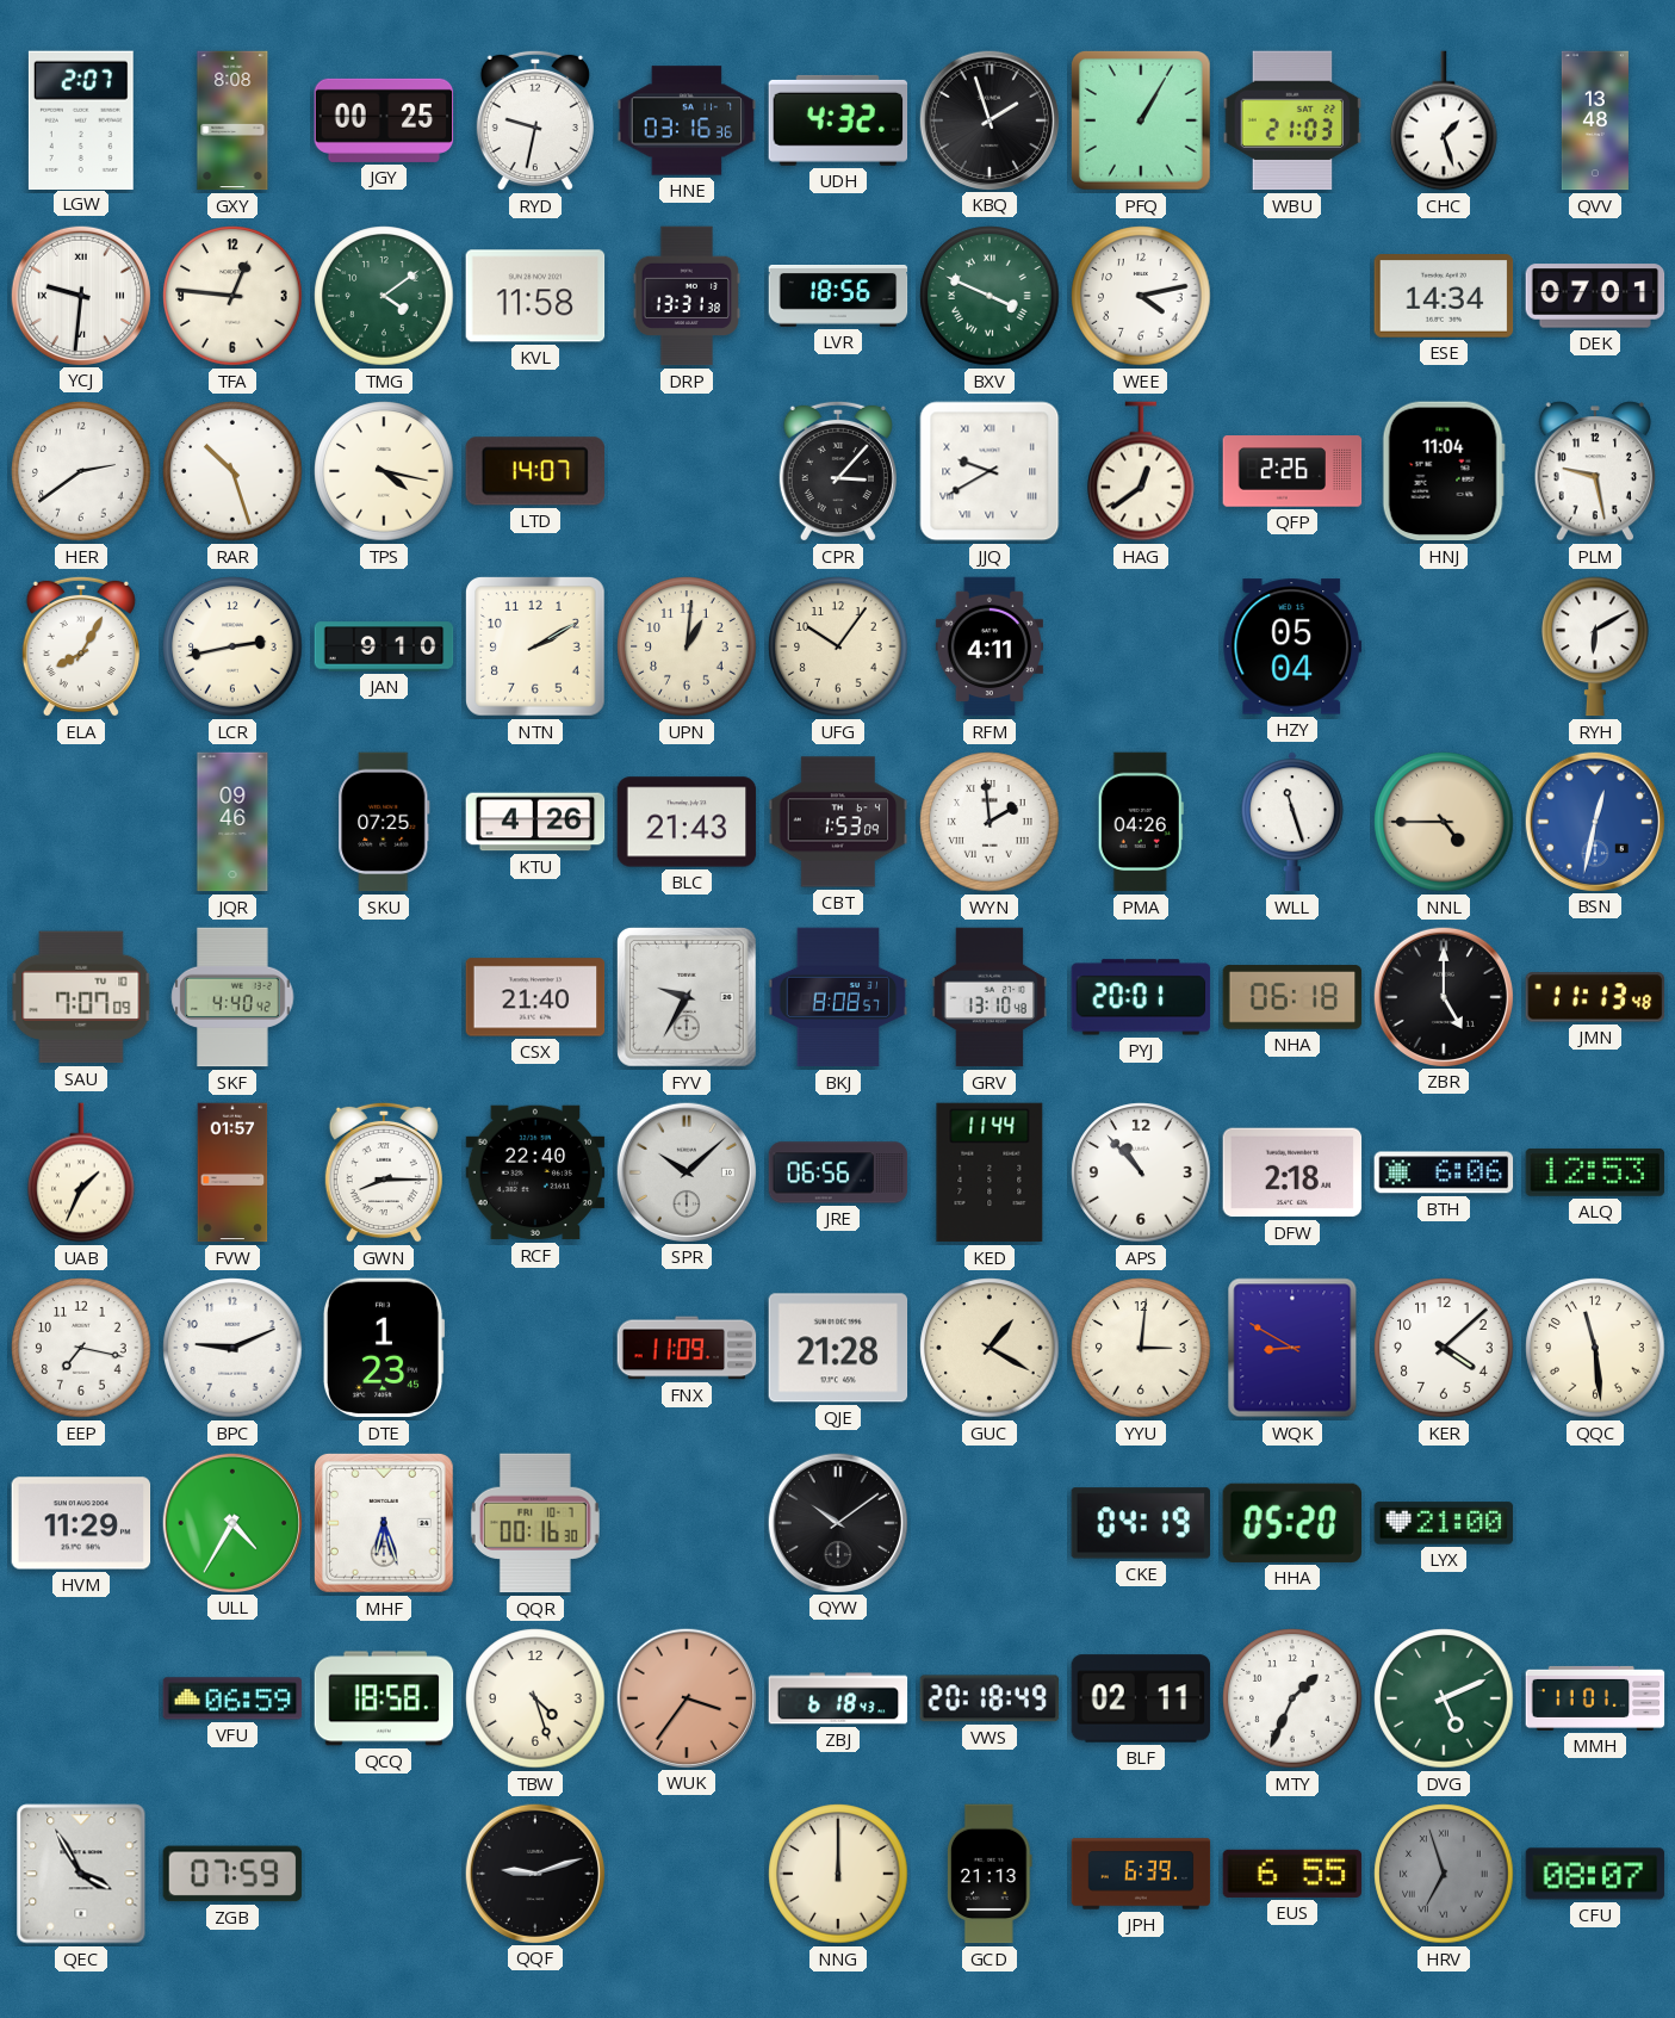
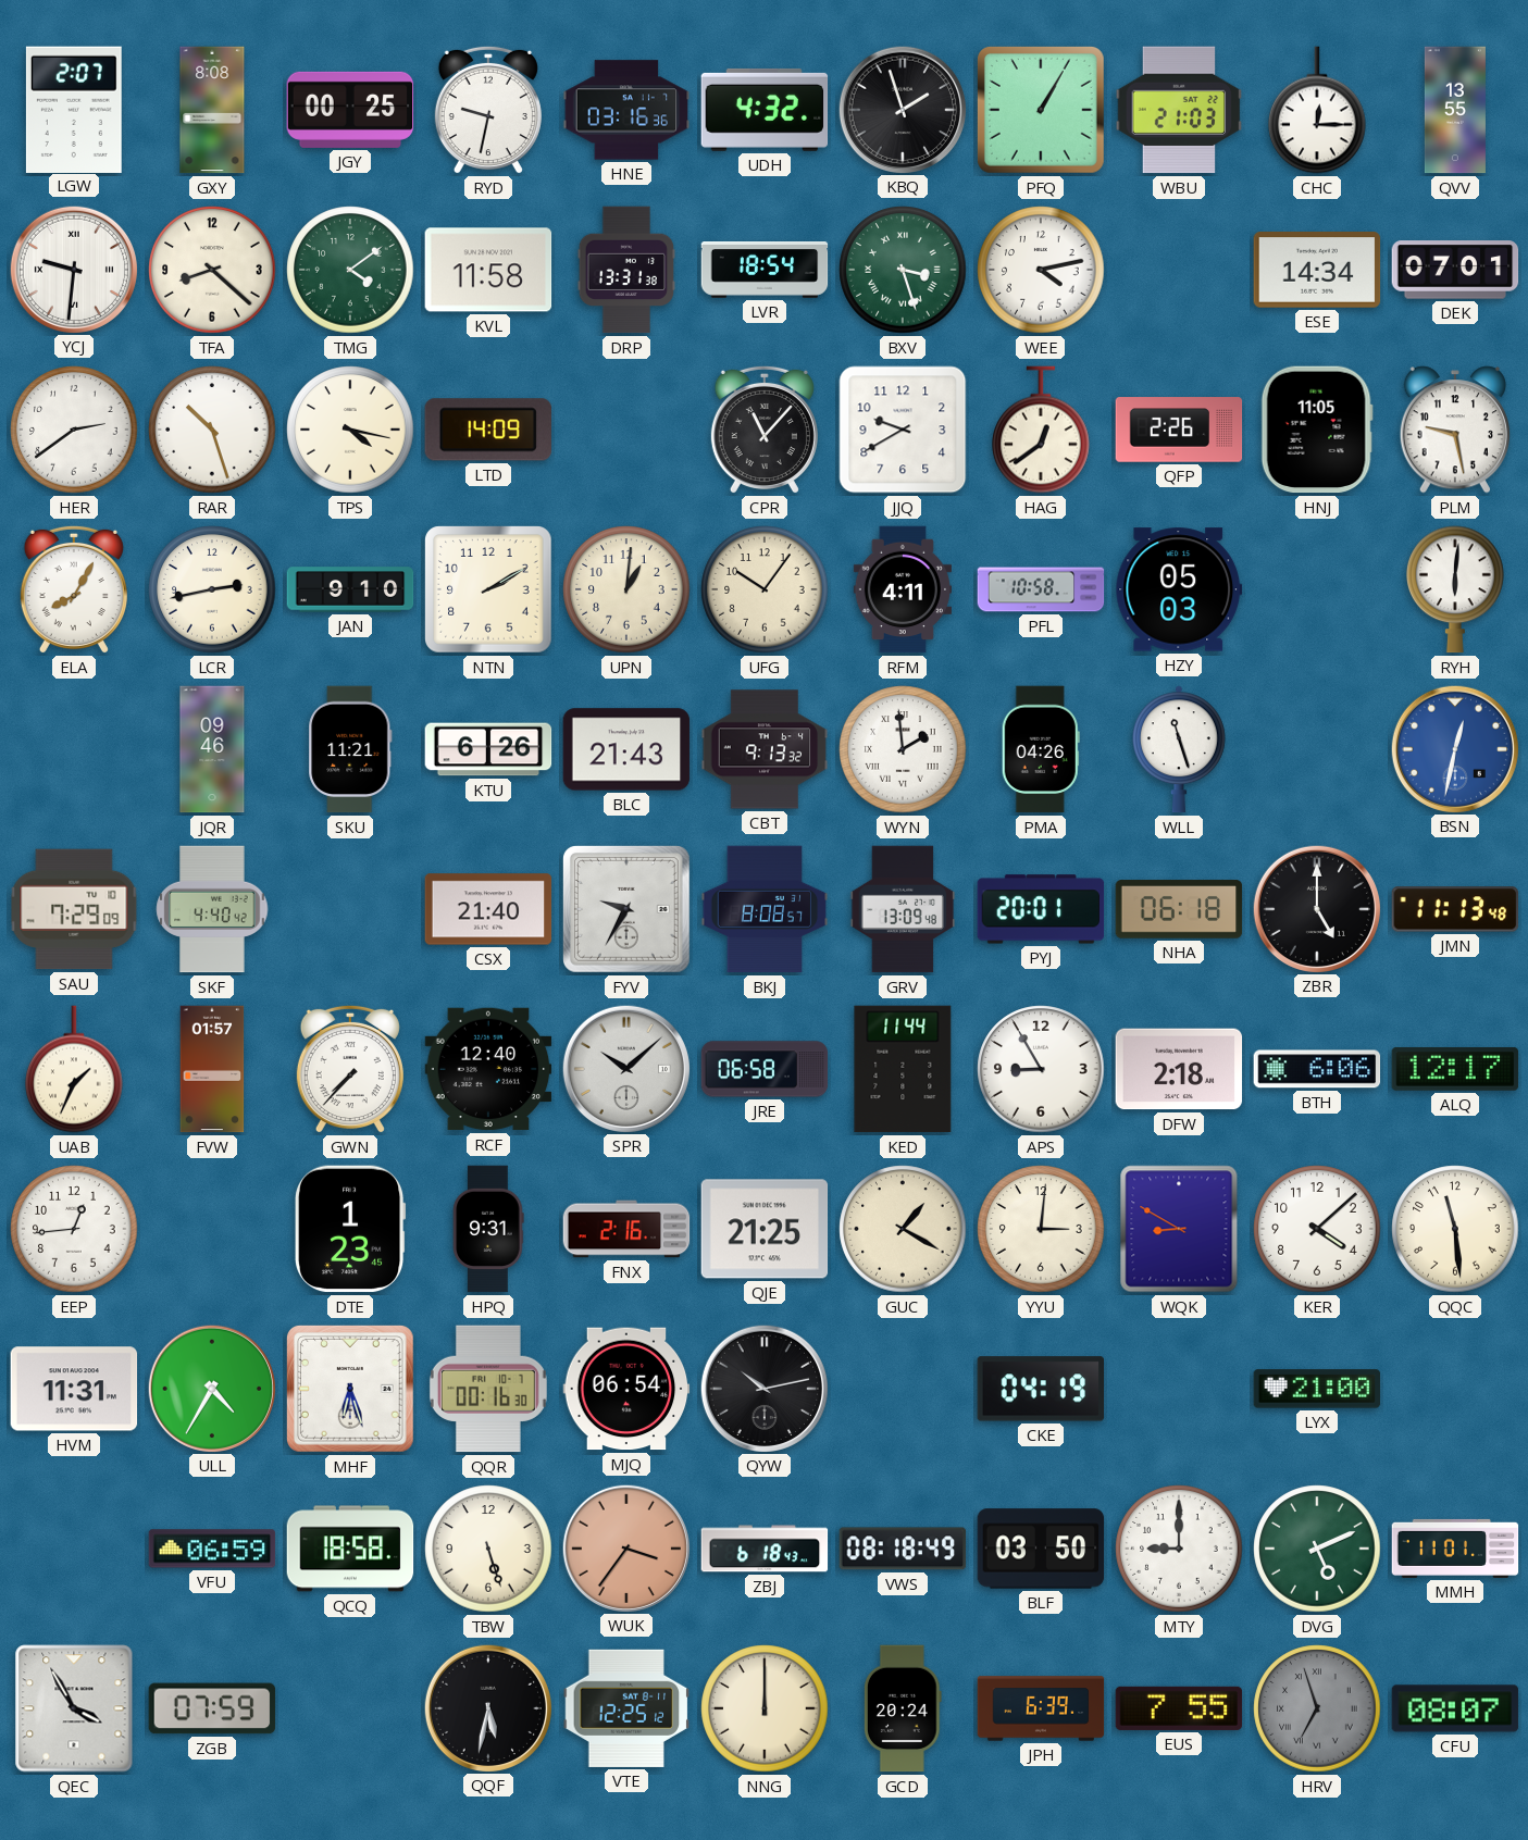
CHC: 1:27 -> 12:15
QVV: 13:48 -> 13:55
TFA: 12:46 -> 8:22
LVR: 18:56 -> 18:54
BXV: 3:49 -> 3:27
LTD: 14:07 -> 14:09
CPR: 3:07 -> 11:07
JJQ numerals: Roman -> Arabic
HNJ: 11:04 -> 11:05
PFL: none -> 10:58
HZY: 05:04 -> 05:03
RYH: 6:10 -> 6:01
SKU: 07:25 -> 11:21
KTU: 4:26 -> 6:26
CBT: 1:53 -> 9:13
NNL: 4:45 -> none
SAU: 7:07 -> 7:29
GRV: 13:10 -> 13:09
GWN: 8:15 -> 7:37
RCF: 22:40 -> 12:40
JRE: 06:56 -> 06:58
APS: 10:53 -> 8:55
ALQ: 12:53 -> 12:17
EEP: 7:17 -> 12:44
BPC: 9:11 -> none
HPQ: none -> 9:31
FNX: 11:09 -> 2:16
QJE: 21:28 -> 21:25
HVM: 11:29 -> 11:31
MJQ: none -> 06:54
QYW: 10:09 -> 10:13
HHA: 05:20 -> none
TBW: 4:27 -> 5:27
VWS: 20:18 -> 08:18
BLF: 02:11 -> 03:50
MTY: 1:34 -> 9:00
QQF: 9:12 -> 5:32
VTE: none -> 12:25
GCD: 21:13 -> 20:24
EUS: 6:55 -> 7:55
